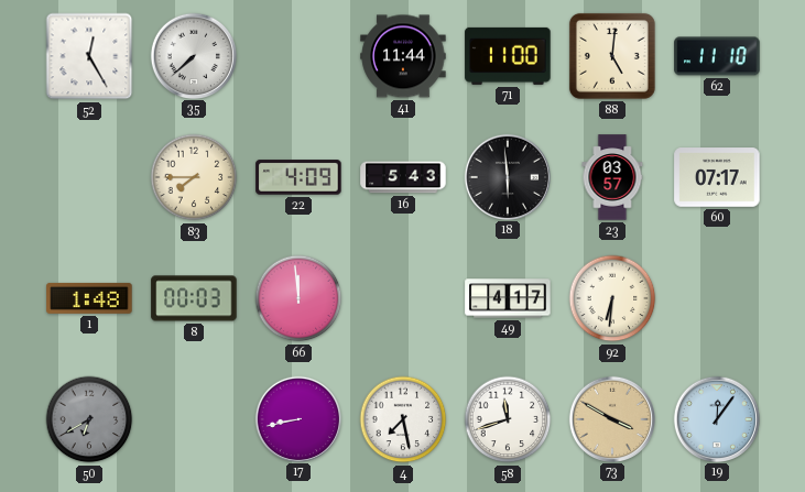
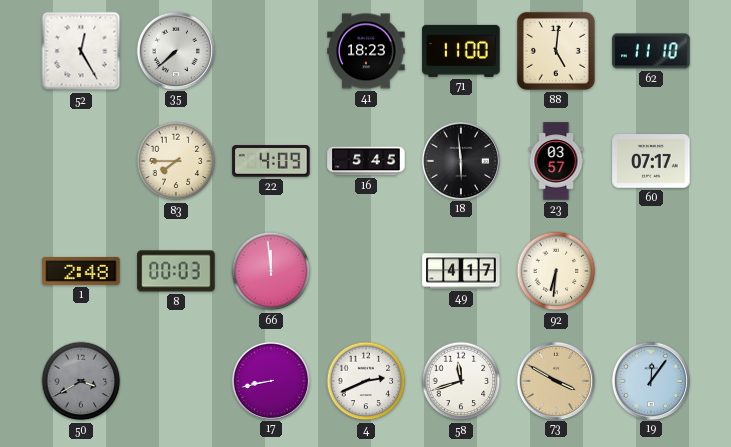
41: 11:44 -> 18:23
16: 5:43 -> 5:45
1: 1:48 -> 2:48
50: 6:40 -> 3:40
4: 7:28 -> 2:41
